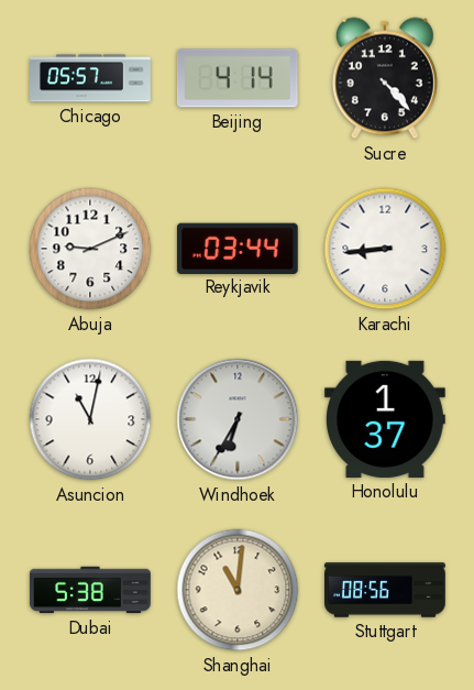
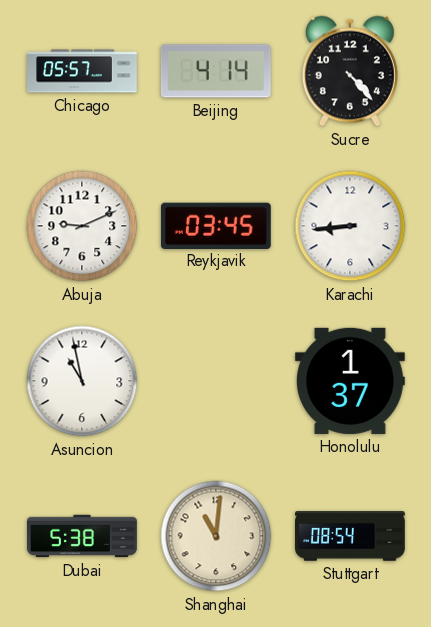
Reykjavik: 03:44 -> 03:45
Asuncion: 11:02 -> 10:58
Windhoek: 6:35 -> none
Stuttgart: 08:56 -> 08:54
